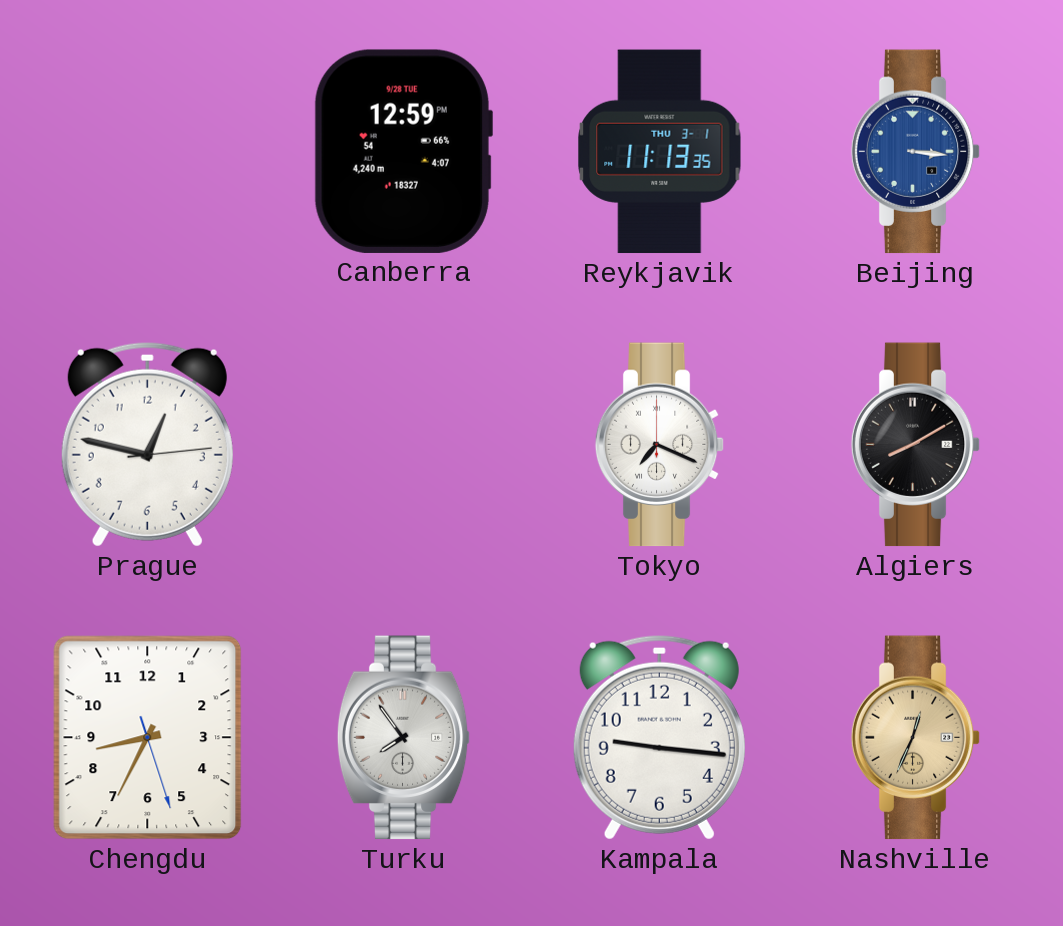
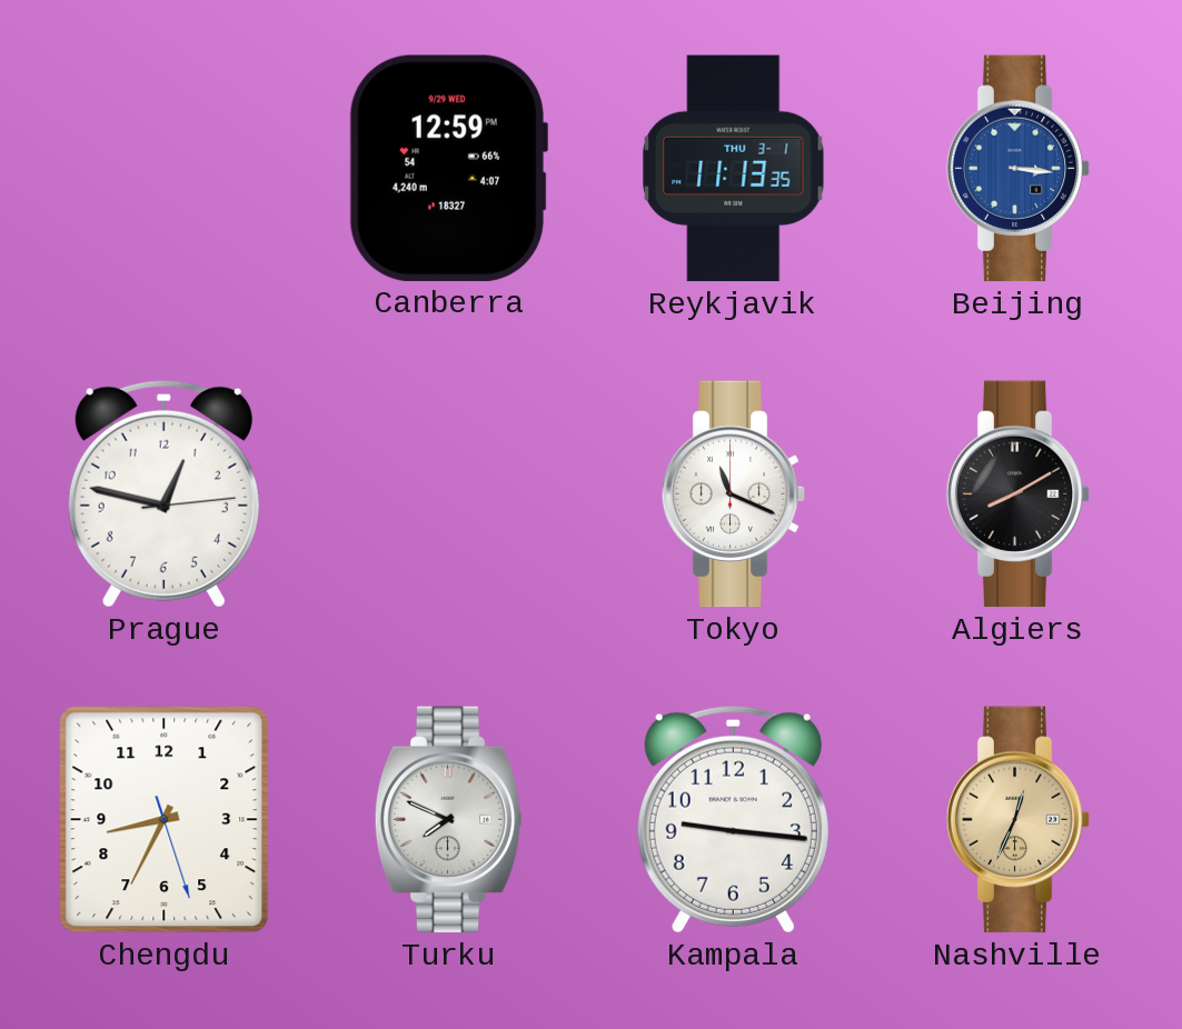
Canberra date: 9/28 TUE -> 9/29 WED
Tokyo: 7:19 -> 11:19
Turku: 7:54 -> 7:49
